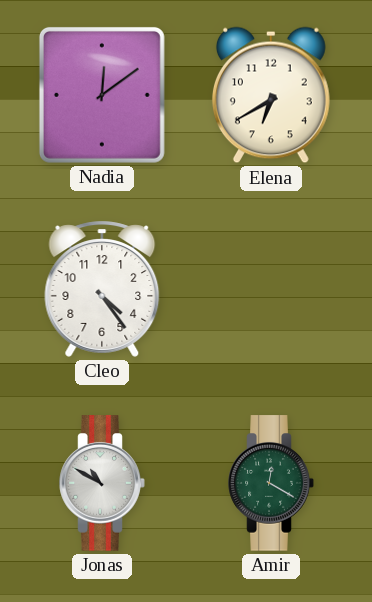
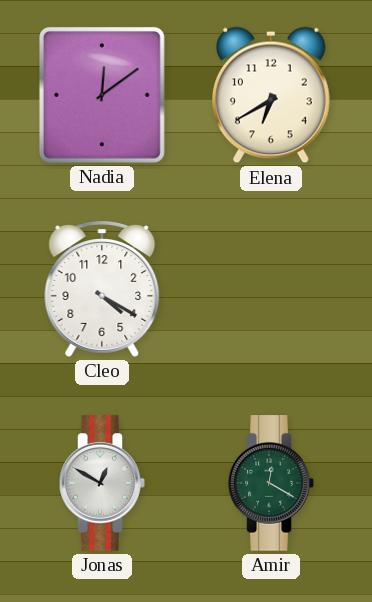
Cleo: 4:24 -> 4:20
Jonas: 10:50 -> 12:50
